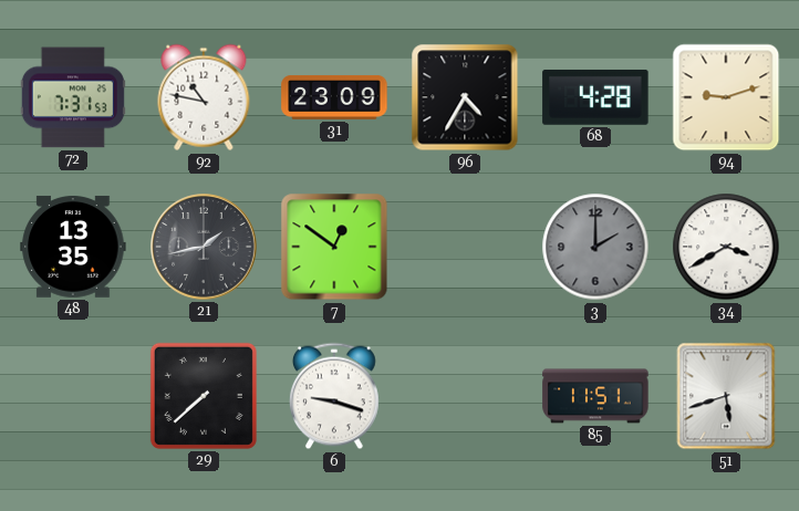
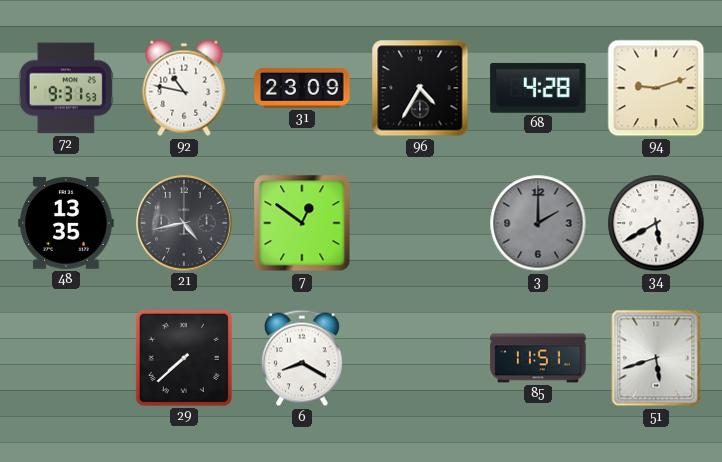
72: 7:31 -> 9:31
21: 1:43 -> 4:43
34: 3:40 -> 5:40
6: 9:18 -> 8:20
